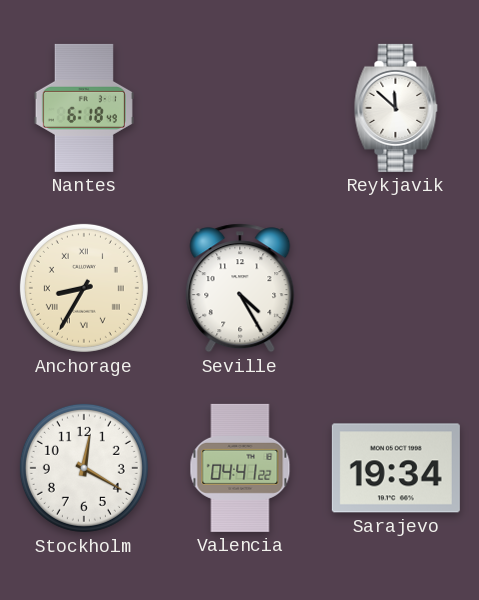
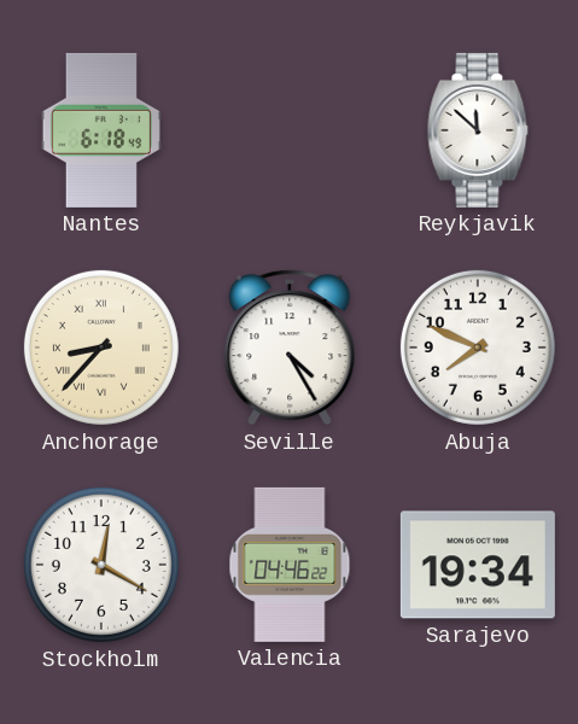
Anchorage: 8:35 -> 8:37
Abuja: none -> 7:49
Valencia: 04:41 -> 04:46
